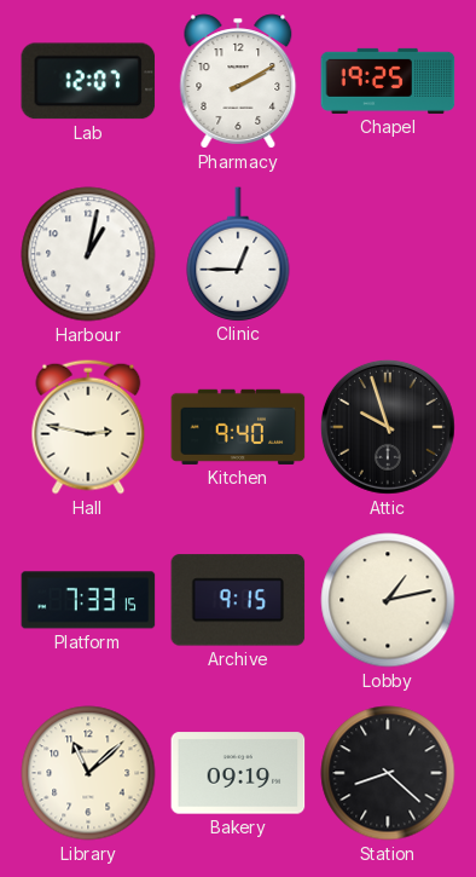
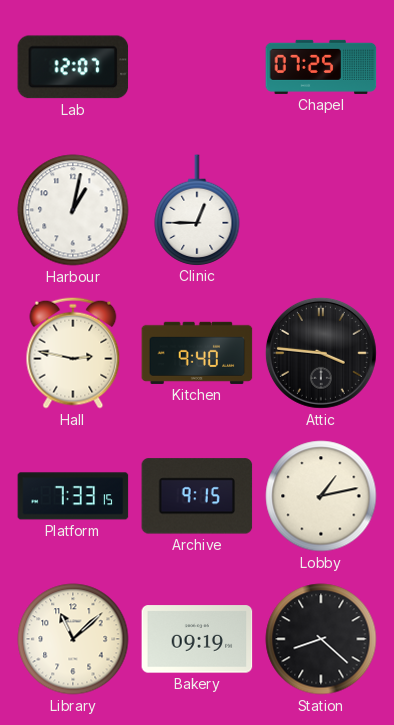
Pharmacy: 2:10 -> none
Chapel: 19:25 -> 07:25
Attic: 9:57 -> 3:46
